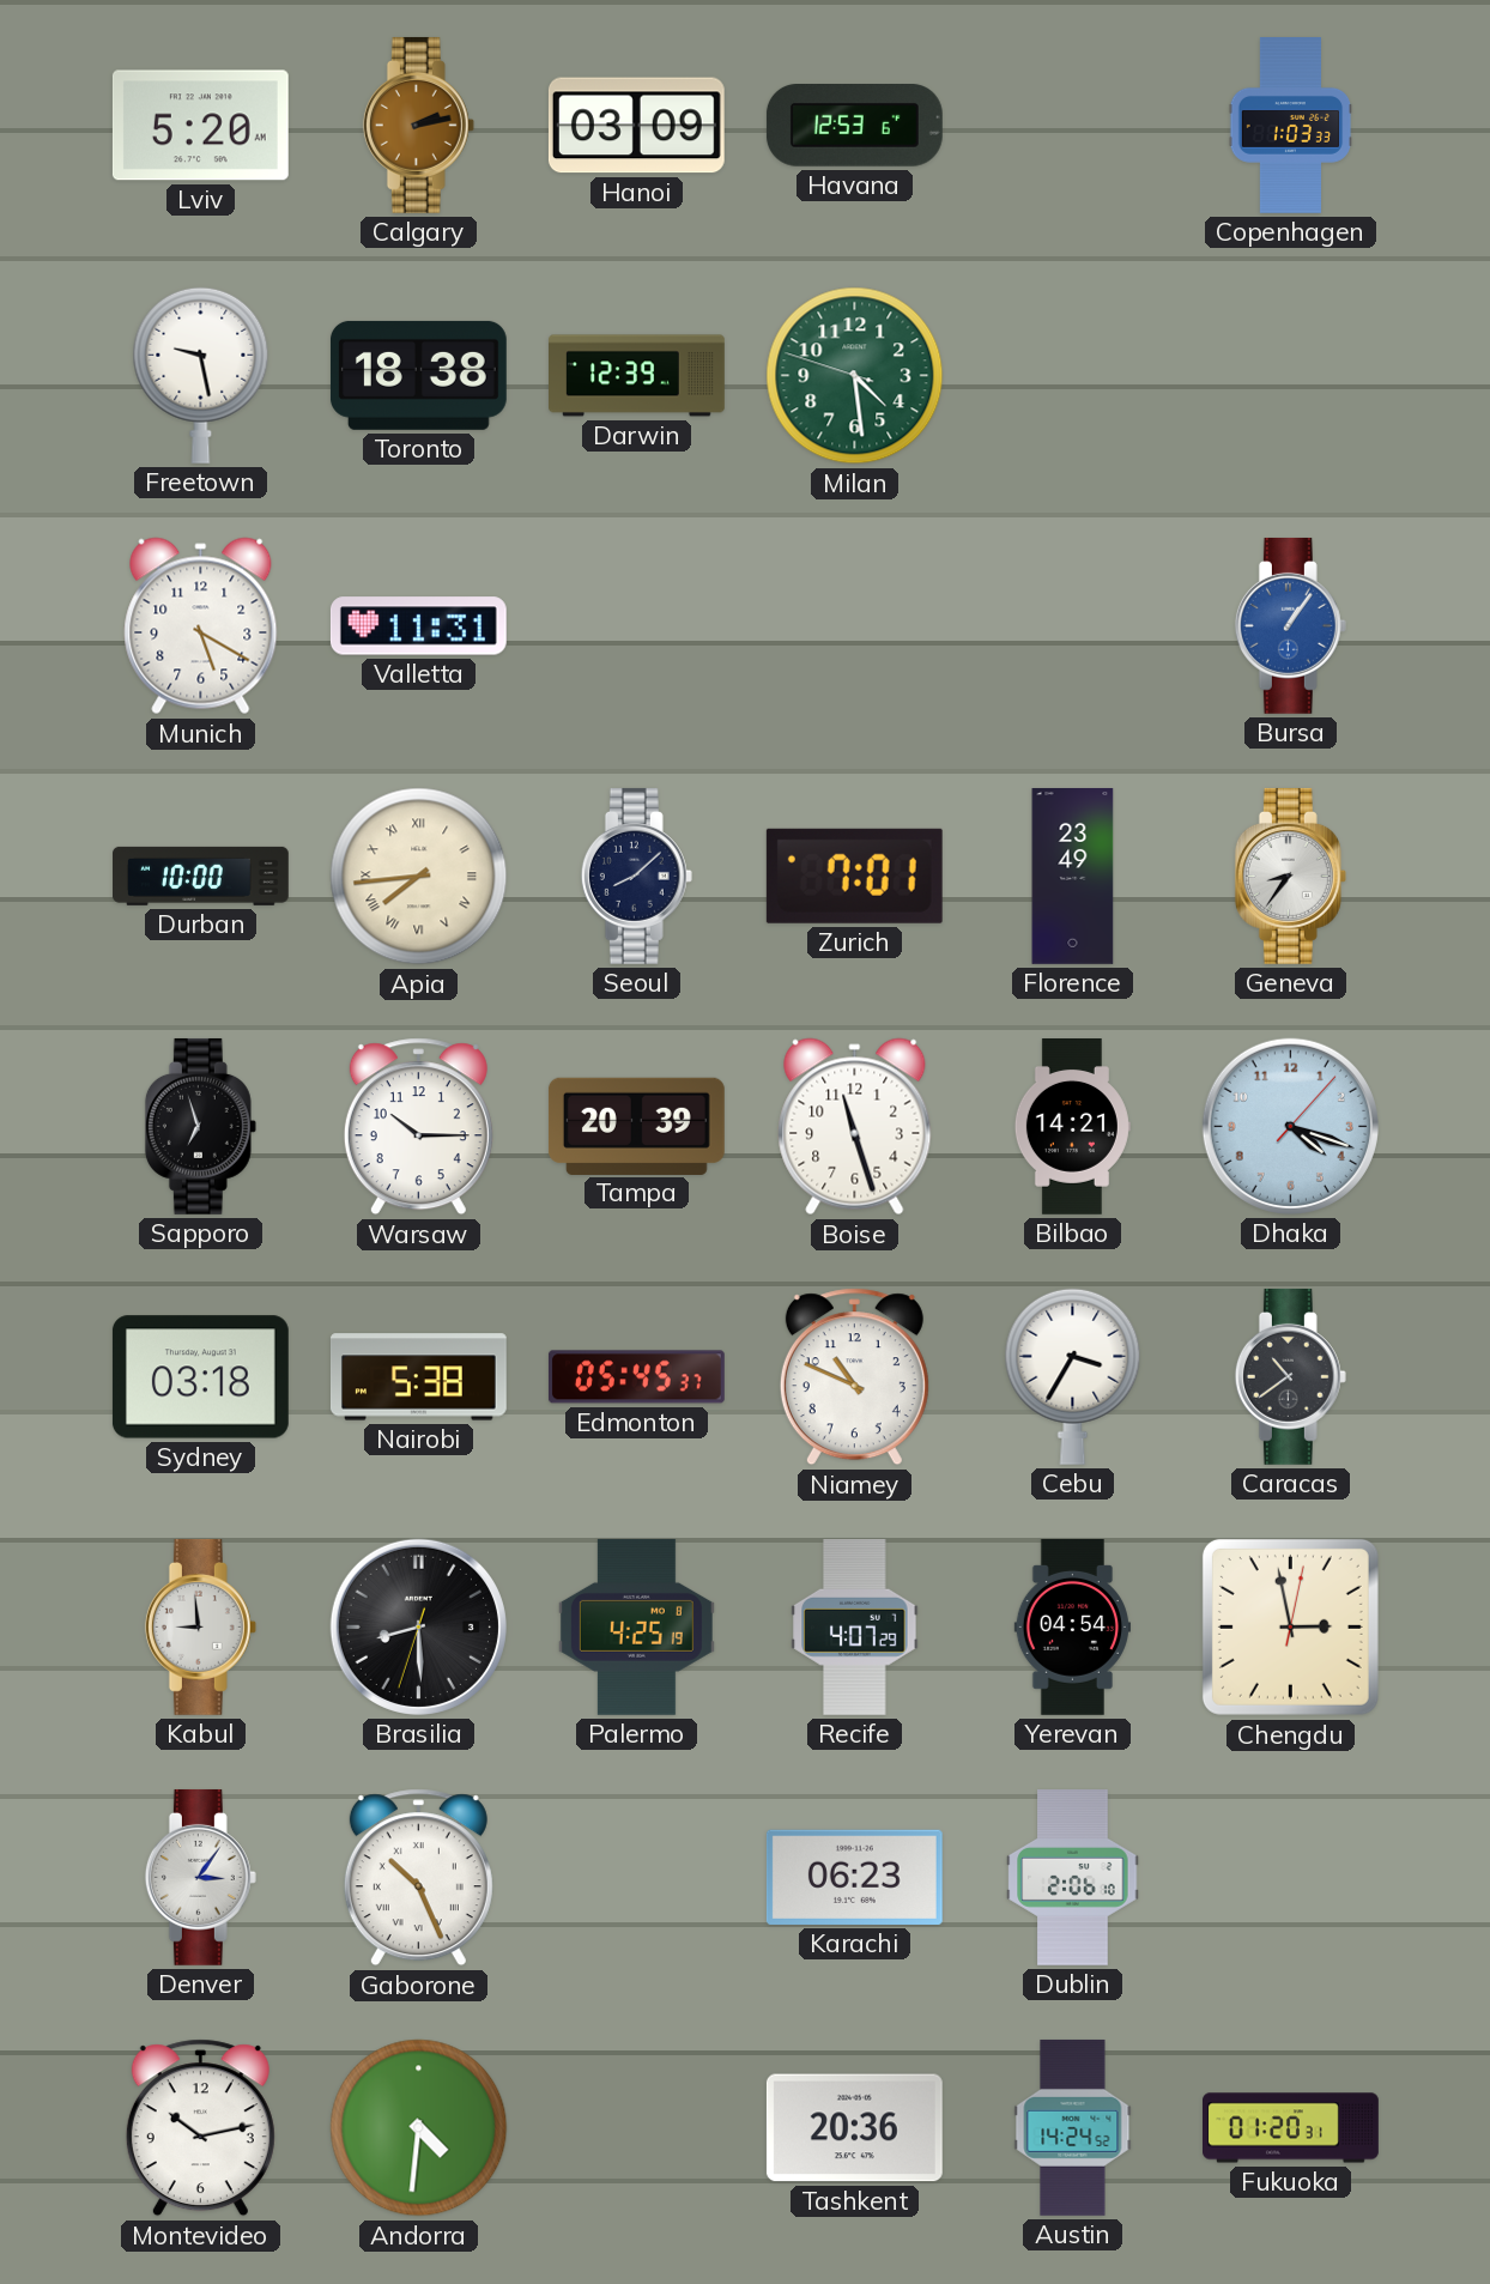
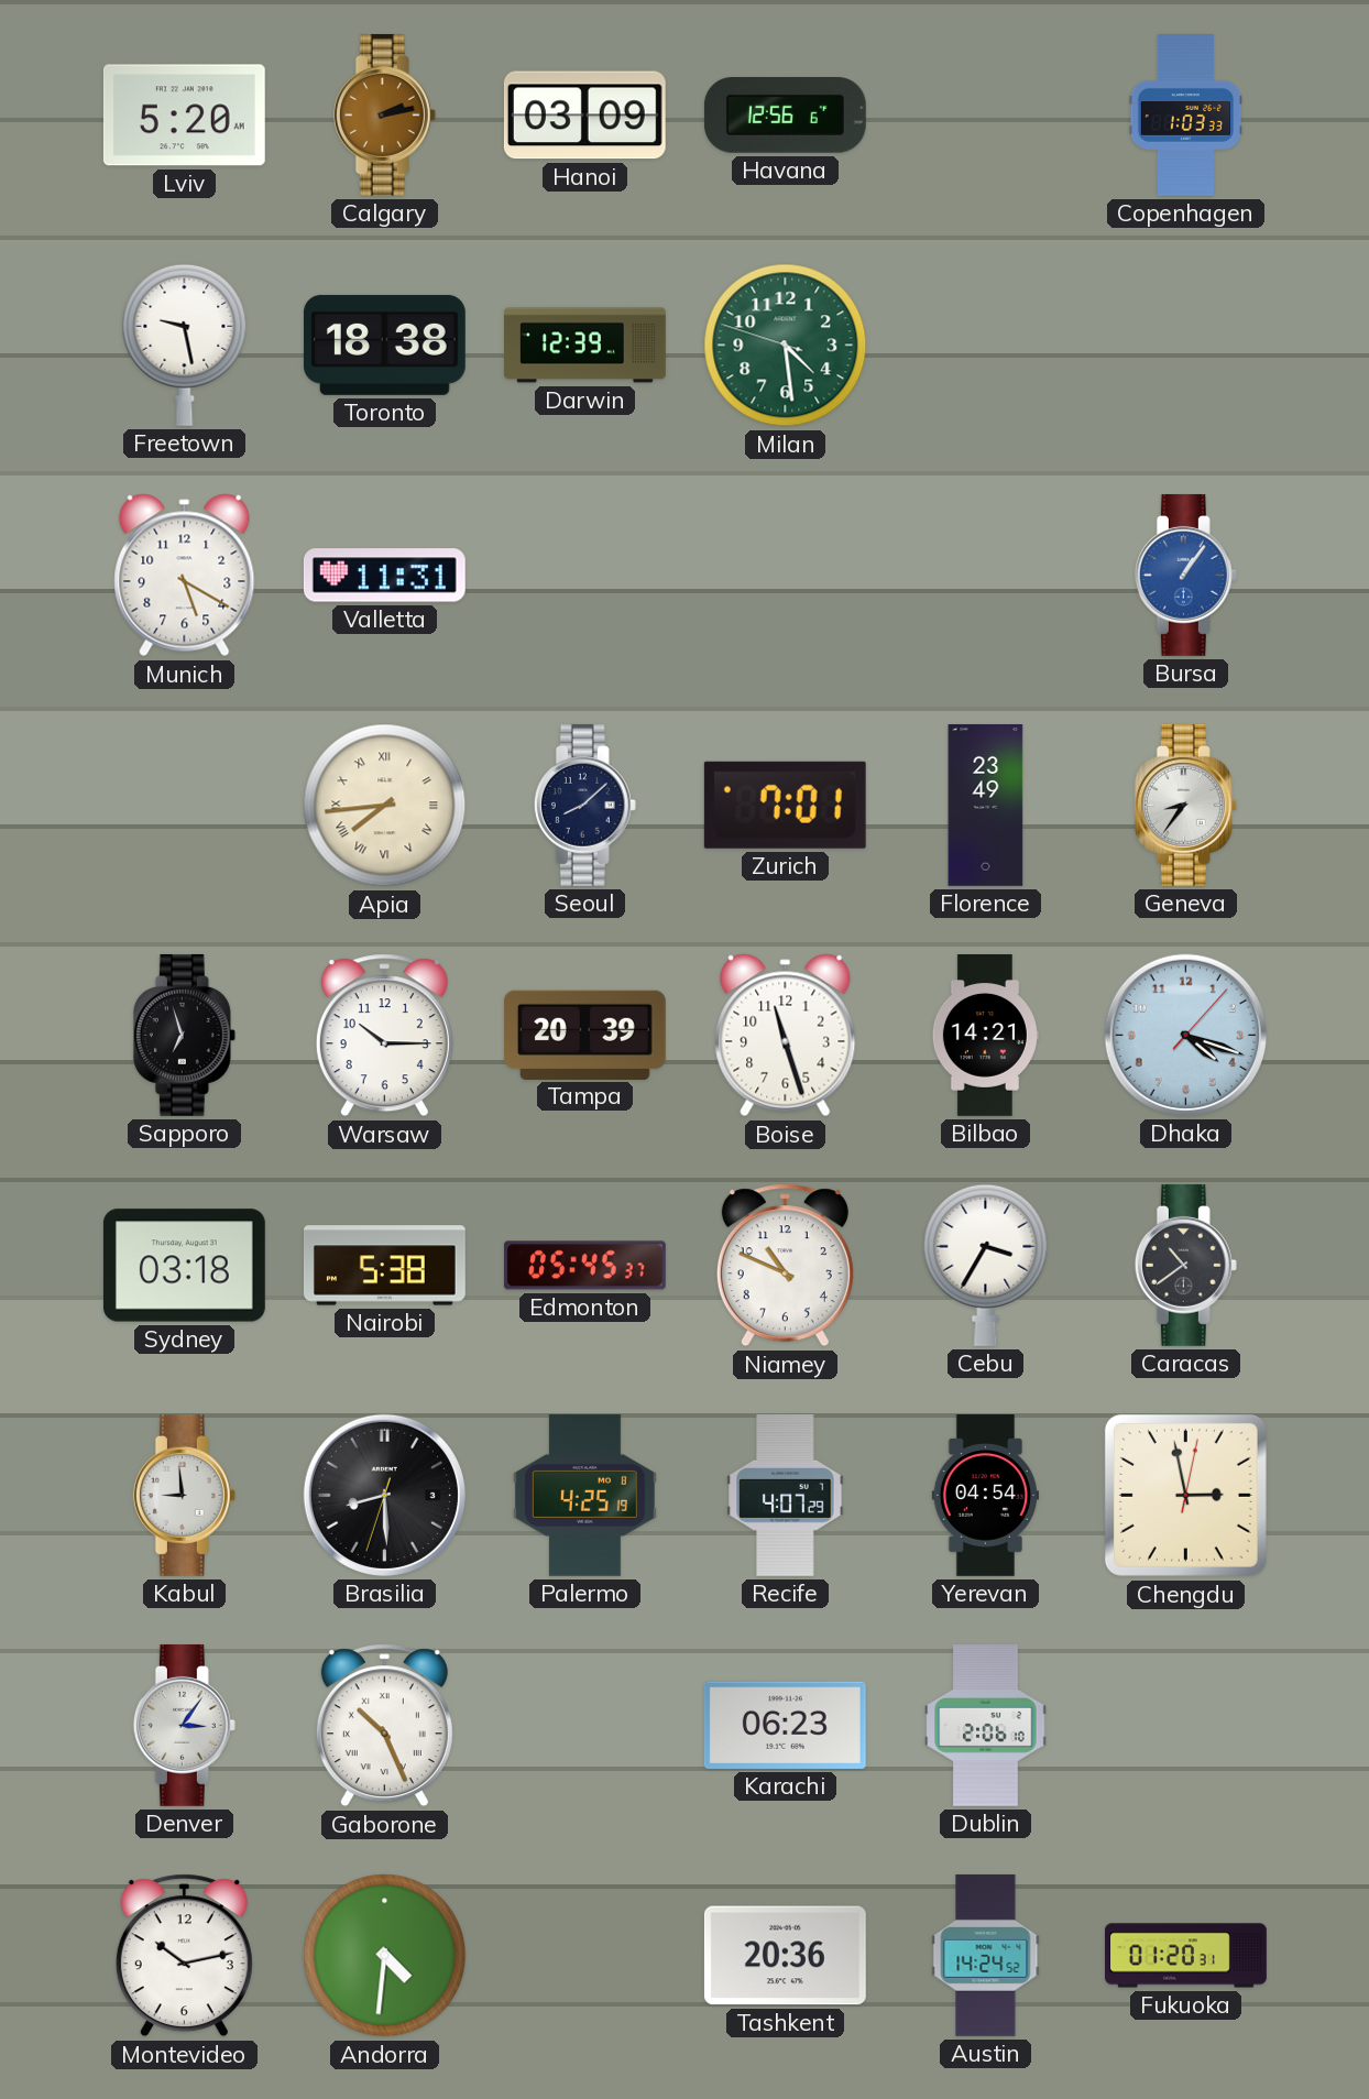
Havana: 12:53 -> 12:56
Durban: 10:00 -> none
